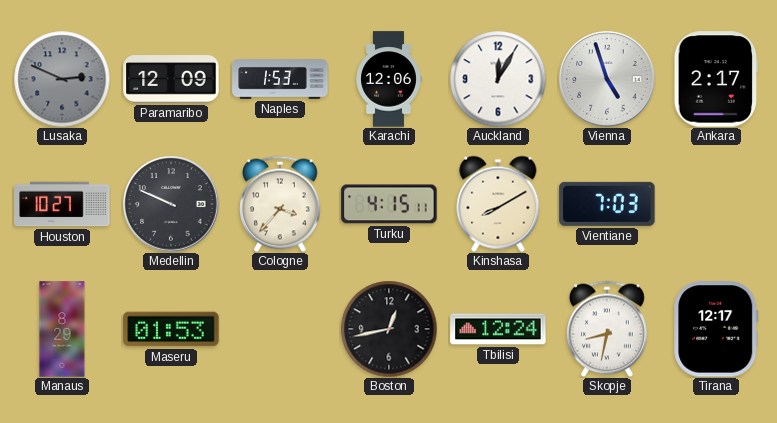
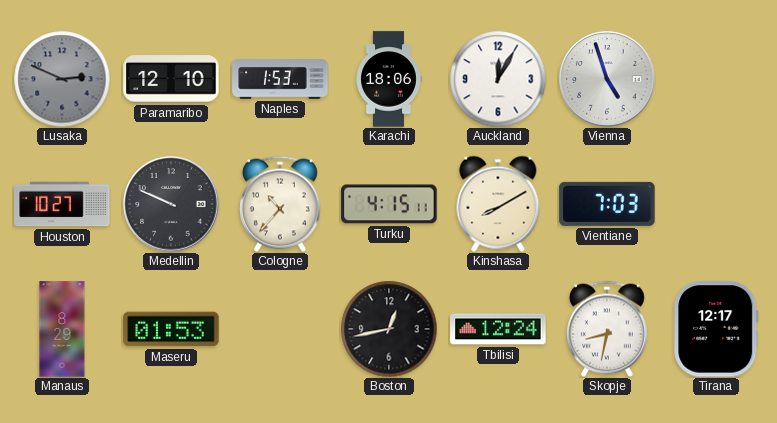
Paramaribo: 12:09 -> 12:10
Karachi: 12:06 -> 18:06
Ankara: 2:17 -> none
Cologne: 3:37 -> 10:37
